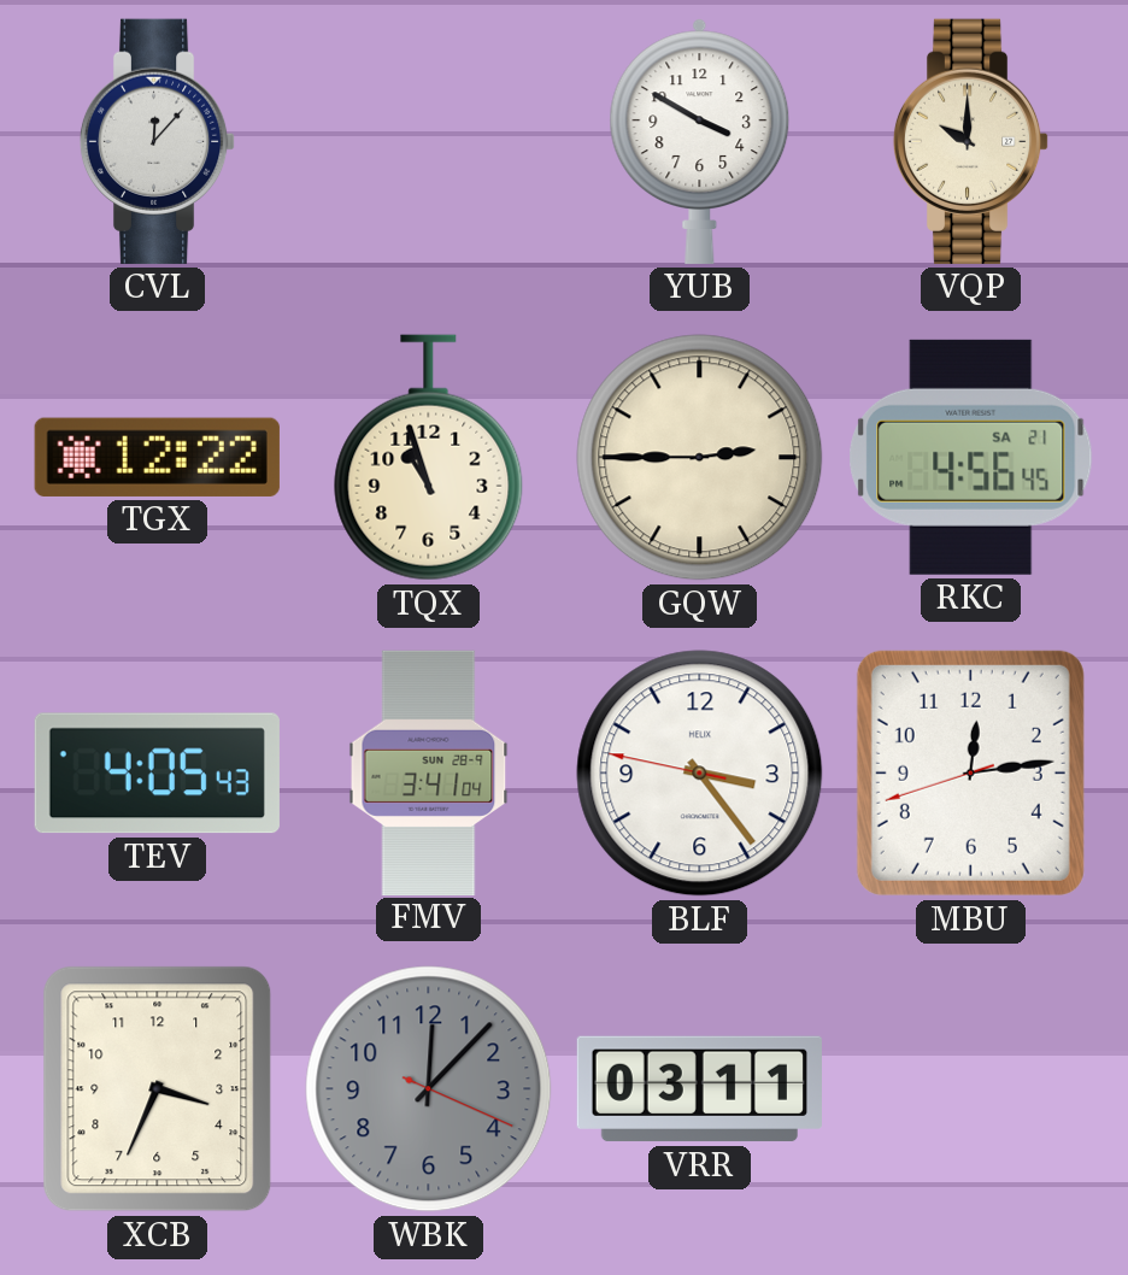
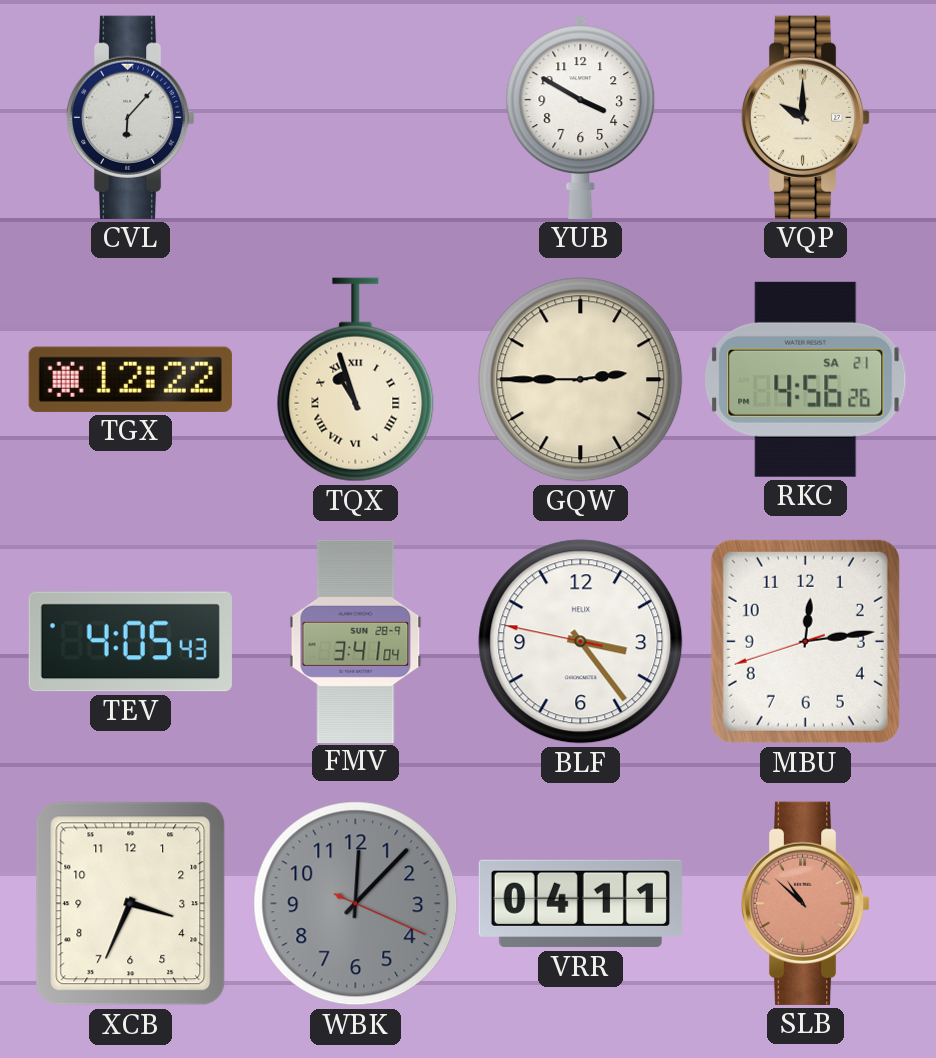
CVL: 12:07 -> 6:07
TQX numerals: Arabic -> Roman
RKC: 4:56:45 -> 4:56:26
VRR: 03:11 -> 04:11
SLB: none -> 10:52
